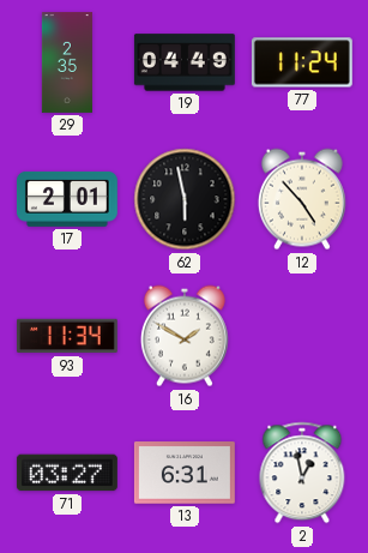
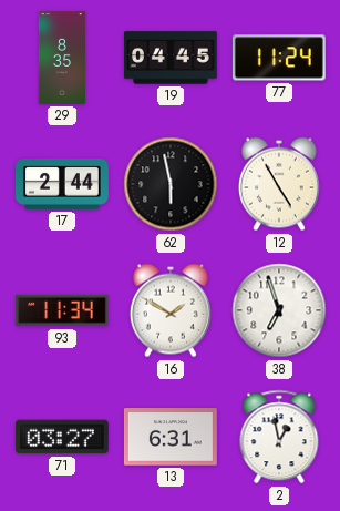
29: 2:35 -> 8:35
19: 04:49 -> 04:45
17: 2:01 -> 2:44
12: 4:53 -> 4:55
38: none -> 6:57
